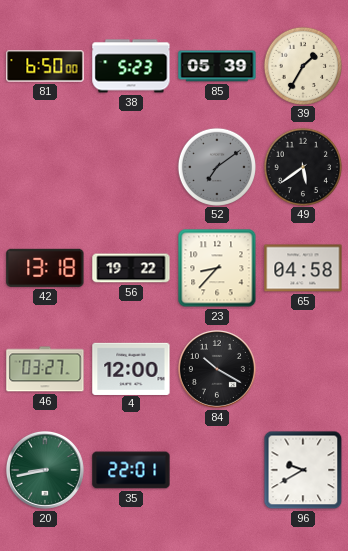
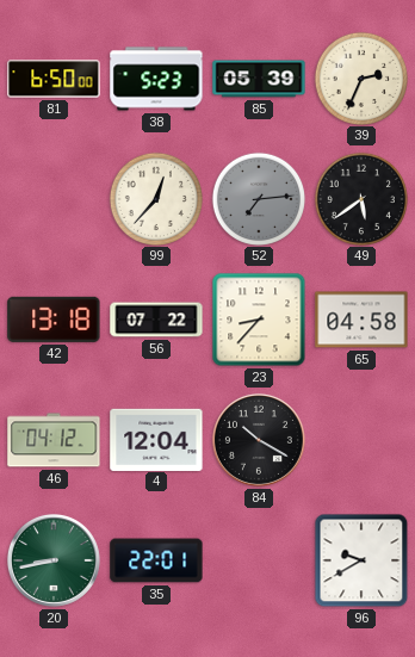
39: 1:35 -> 2:34
99: none -> 12:37
52: 7:09 -> 7:14
56: 19:22 -> 07:22
46: 03:27 -> 04:12
4: 12:00 -> 12:04
